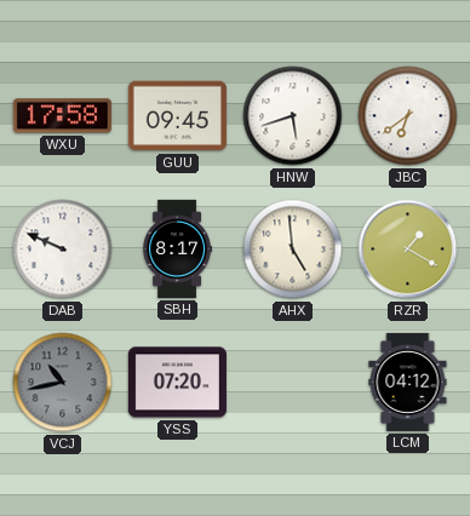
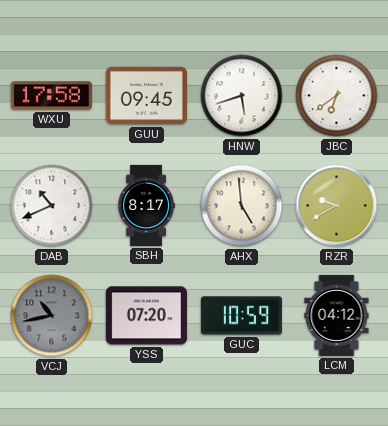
DAB: 9:49 -> 10:41
RZR: 1:20 -> 9:40
GUC: none -> 10:59
